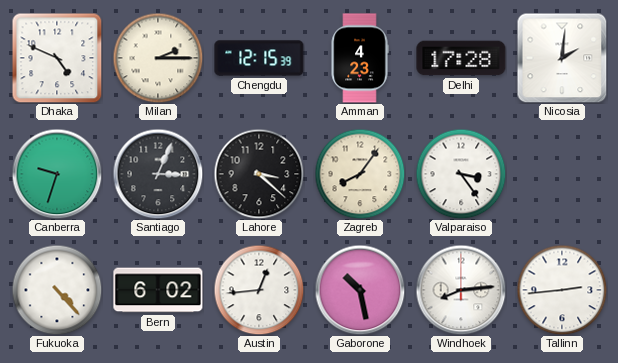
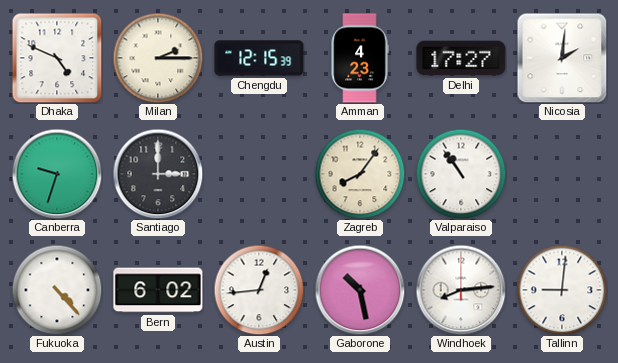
Delhi: 17:28 -> 17:27
Santiago: 3:04 -> 3:00
Lahore: 3:22 -> none
Valparaiso: 3:24 -> 10:54
Tallinn: 2:44 -> 9:01
